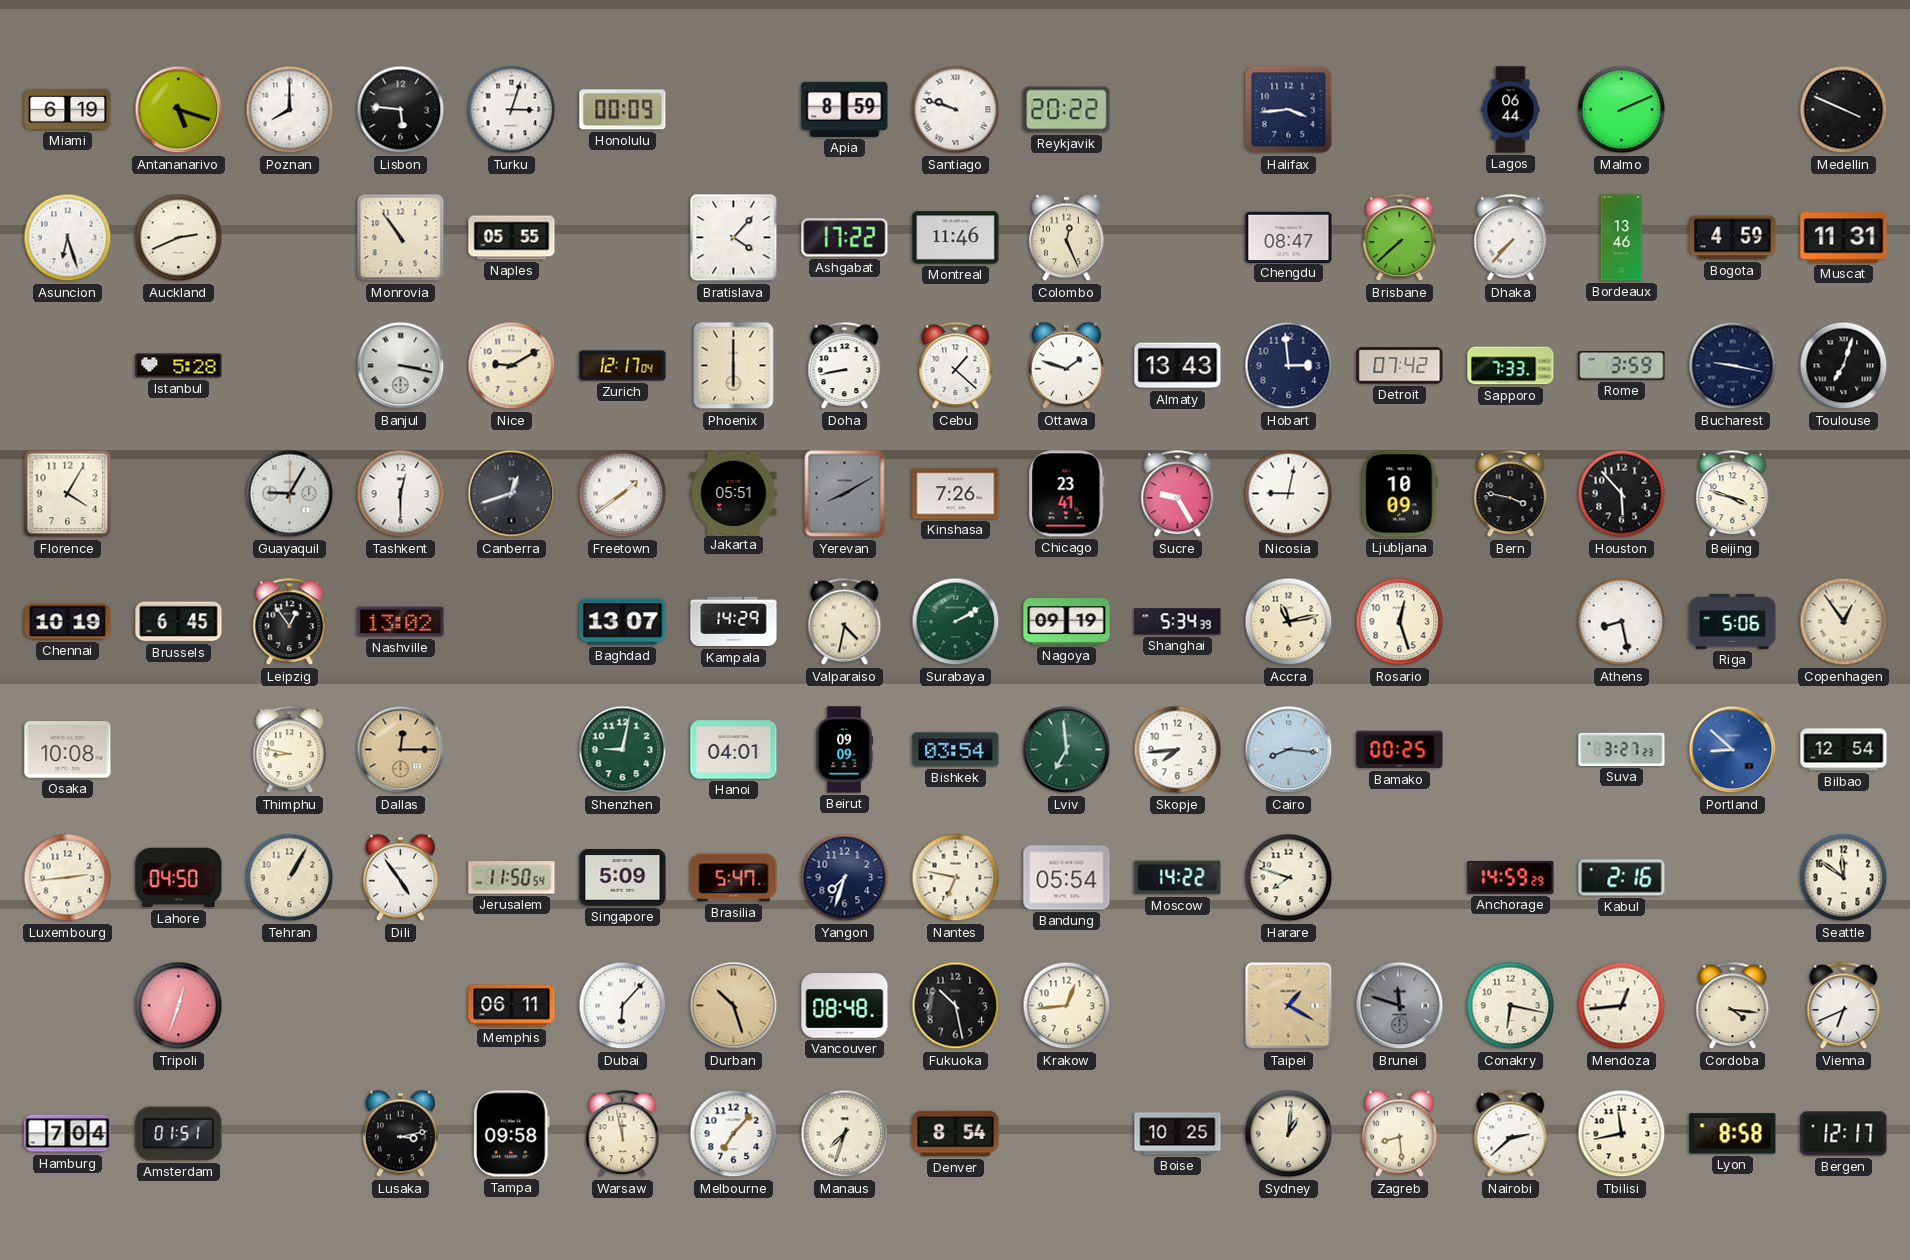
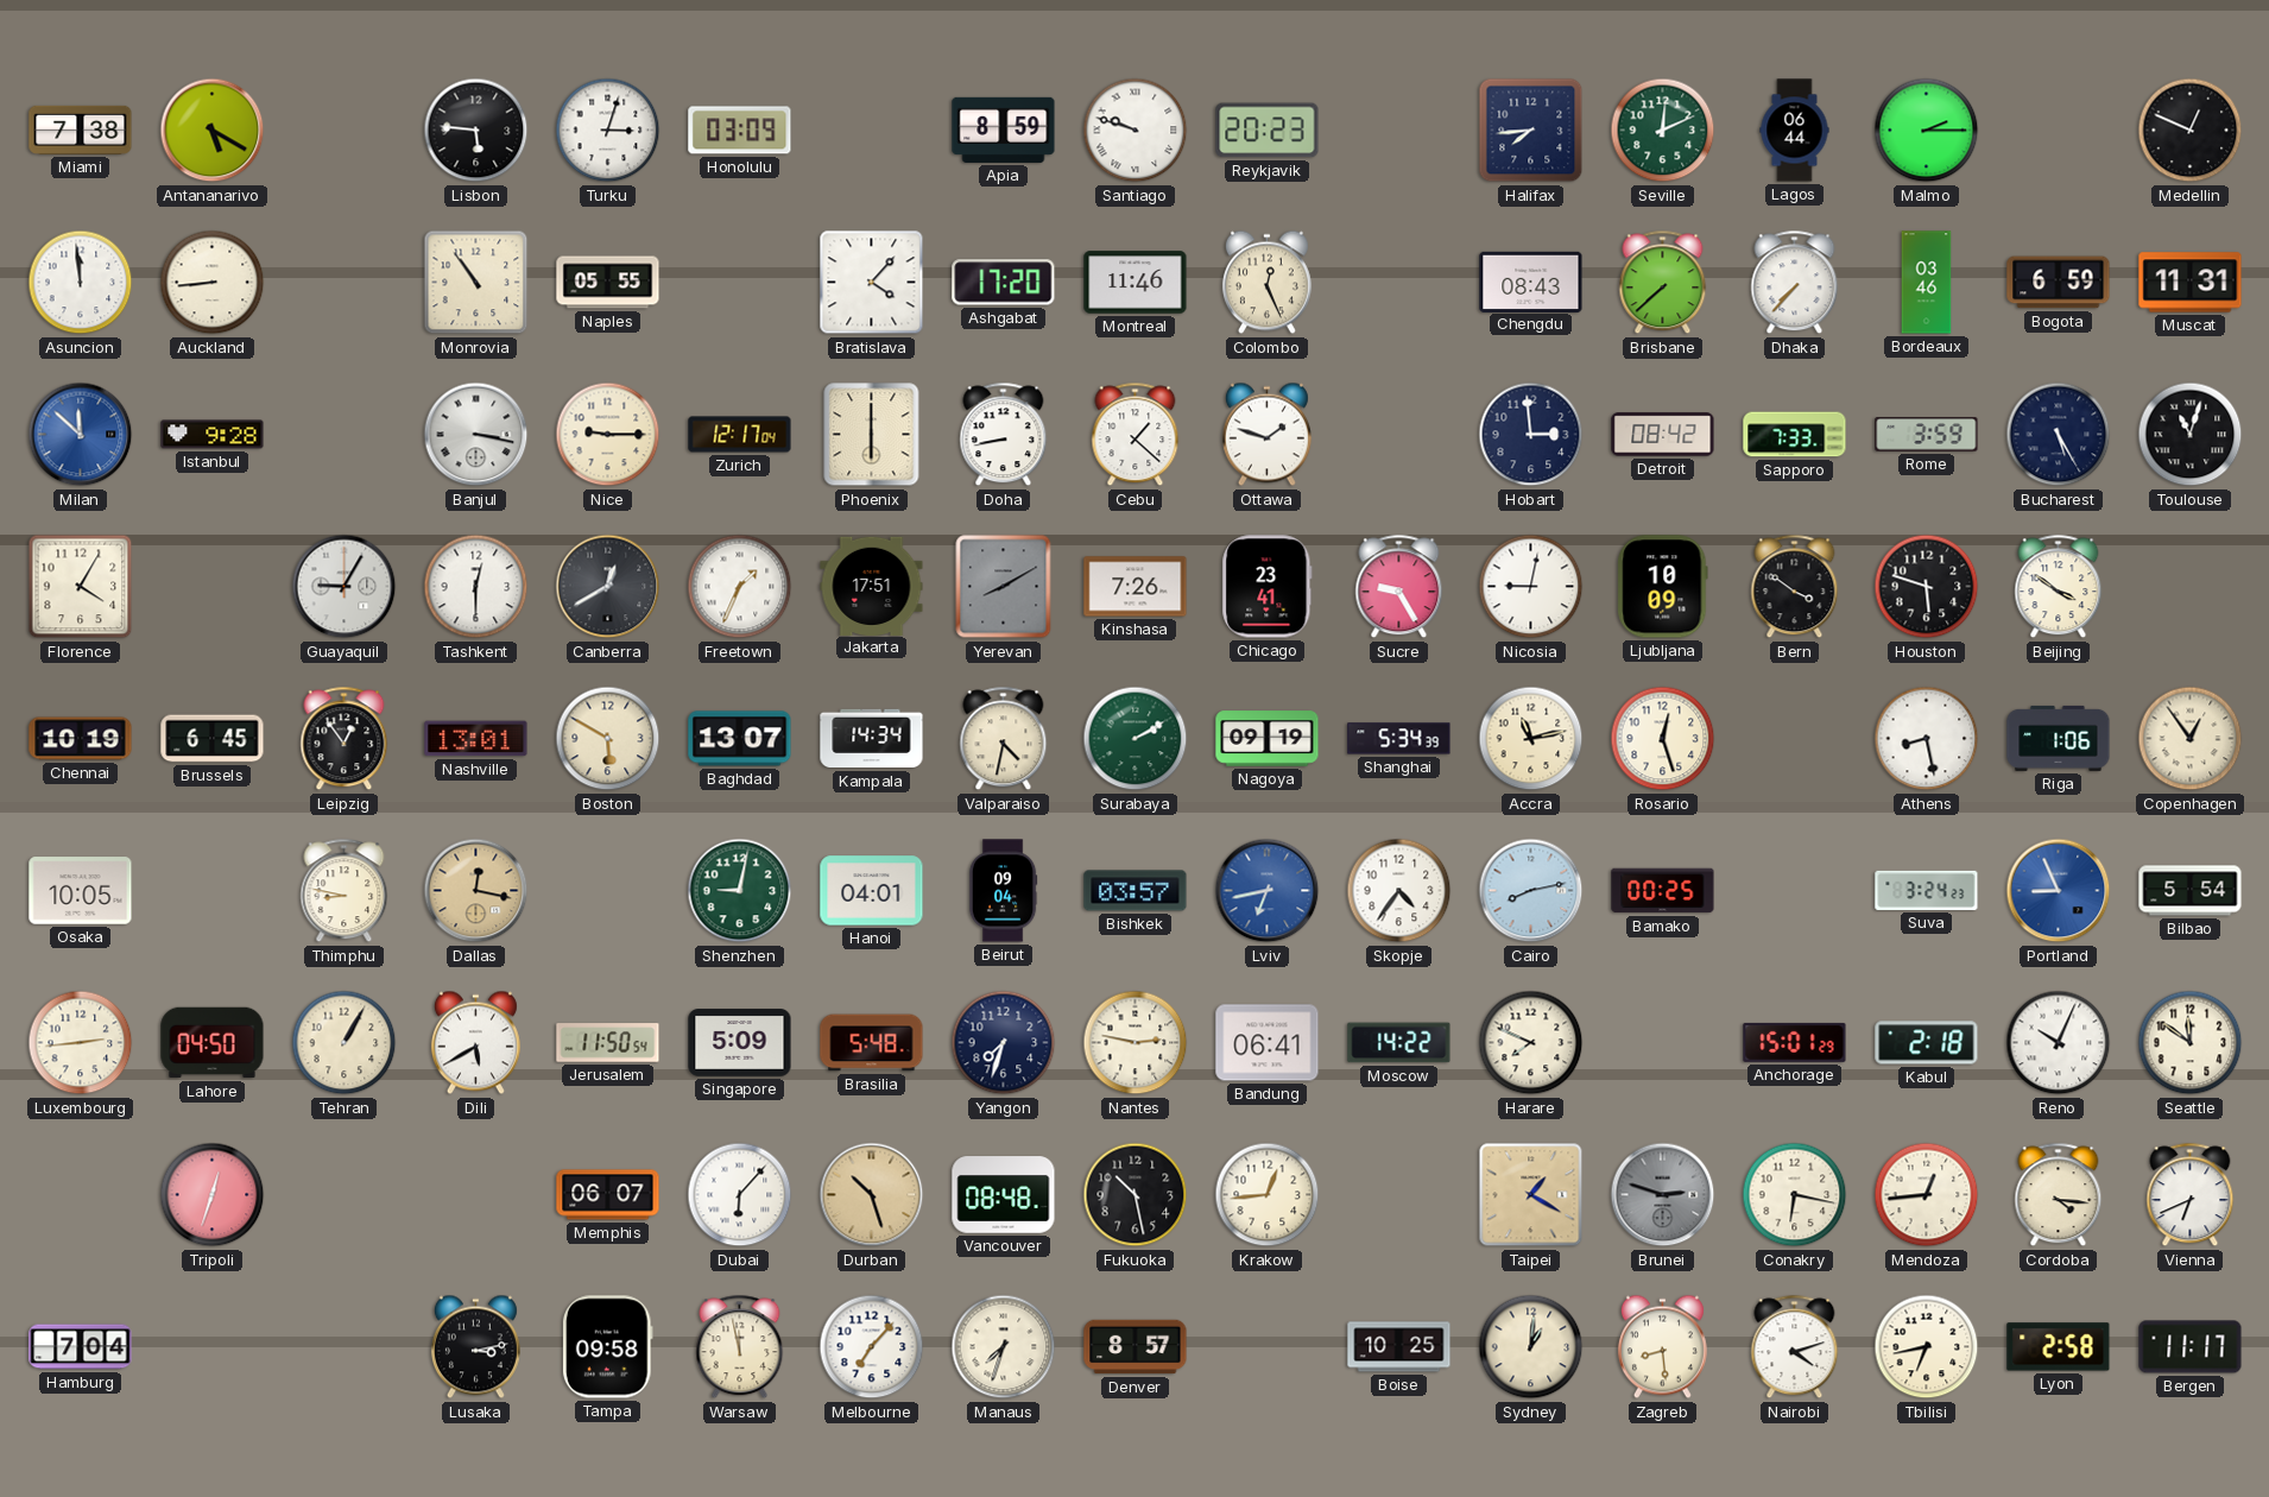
Miami: 6:19 -> 7:38
Antananarivo: 5:18 -> 5:20
Poznan: 8:00 -> none
Honolulu: 00:09 -> 03:09
Reykjavik: 20:22 -> 20:23
Halifax: 3:44 -> 7:44
Seville: none -> 12:11
Malmo: 2:11 -> 2:15
Medellin: 3:49 -> 12:49
Asuncion: 6:27 -> 11:59
Auckland: 2:41 -> 8:44
Ashgabat: 17:22 -> 17:20
Chengdu: 08:47 -> 08:43
Bordeaux: 13:46 -> 03:46
Bogota: 4:59 -> 6:59
Milan: none -> 11:52
Istanbul: 5:28 -> 9:28
Nice: 9:10 -> 9:15
Almaty: 13:43 -> none
Detroit: 07:42 -> 08:42
Bucharest: 9:17 -> 5:25
Toulouse: 7:03 -> 11:03
Canberra: 12:42 -> 12:40
Freetown: 1:39 -> 1:34
Jakarta: 05:51 -> 17:51
Bern: 3:47 -> 3:51
Houston: 5:53 -> 5:48
Beijing: 3:48 -> 3:51
Nashville: 13:02 -> 13:01
Boston: none -> 5:50
Kampala: 14:29 -> 14:34
Riga: 5:06 -> 1:06
Osaka: 10:08 -> 10:05
Dallas: 12:15 -> 12:17
Beirut: 09:09 -> 09:04
Bishkek: 03:54 -> 03:57
Lviv: 6:59 -> 6:43
Lviv dial: green -> blue
Skopje: 7:44 -> 4:36
Cairo: 8:16 -> 8:13
Suva: 3:27 -> 3:24
Portland: 8:52 -> 8:56
Bilbao: 12:54 -> 5:54
Dili: 4:54 -> 5:40
Brasilia: 5:47 -> 5:48
Nantes: 6:47 -> 2:47
Bandung: 05:54 -> 06:41
Harare: 7:48 -> 7:49
Anchorage: 14:59 -> 15:01
Kabul: 2:16 -> 2:18
Reno: none -> 10:04
Memphis: 06:11 -> 06:07
Brunei: 11:48 -> 2:48
Amsterdam: 01:51 -> none
Denver: 8:54 -> 8:57
Nairobi: 2:38 -> 4:12
Tbilisi: 11:43 -> 6:43
Lyon: 8:58 -> 2:58
Bergen: 12:17 -> 11:17
